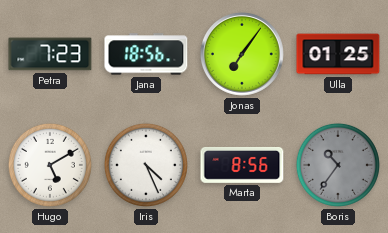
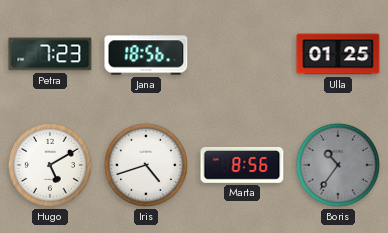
Jonas: 7:06 -> none
Iris: 4:26 -> 4:42
